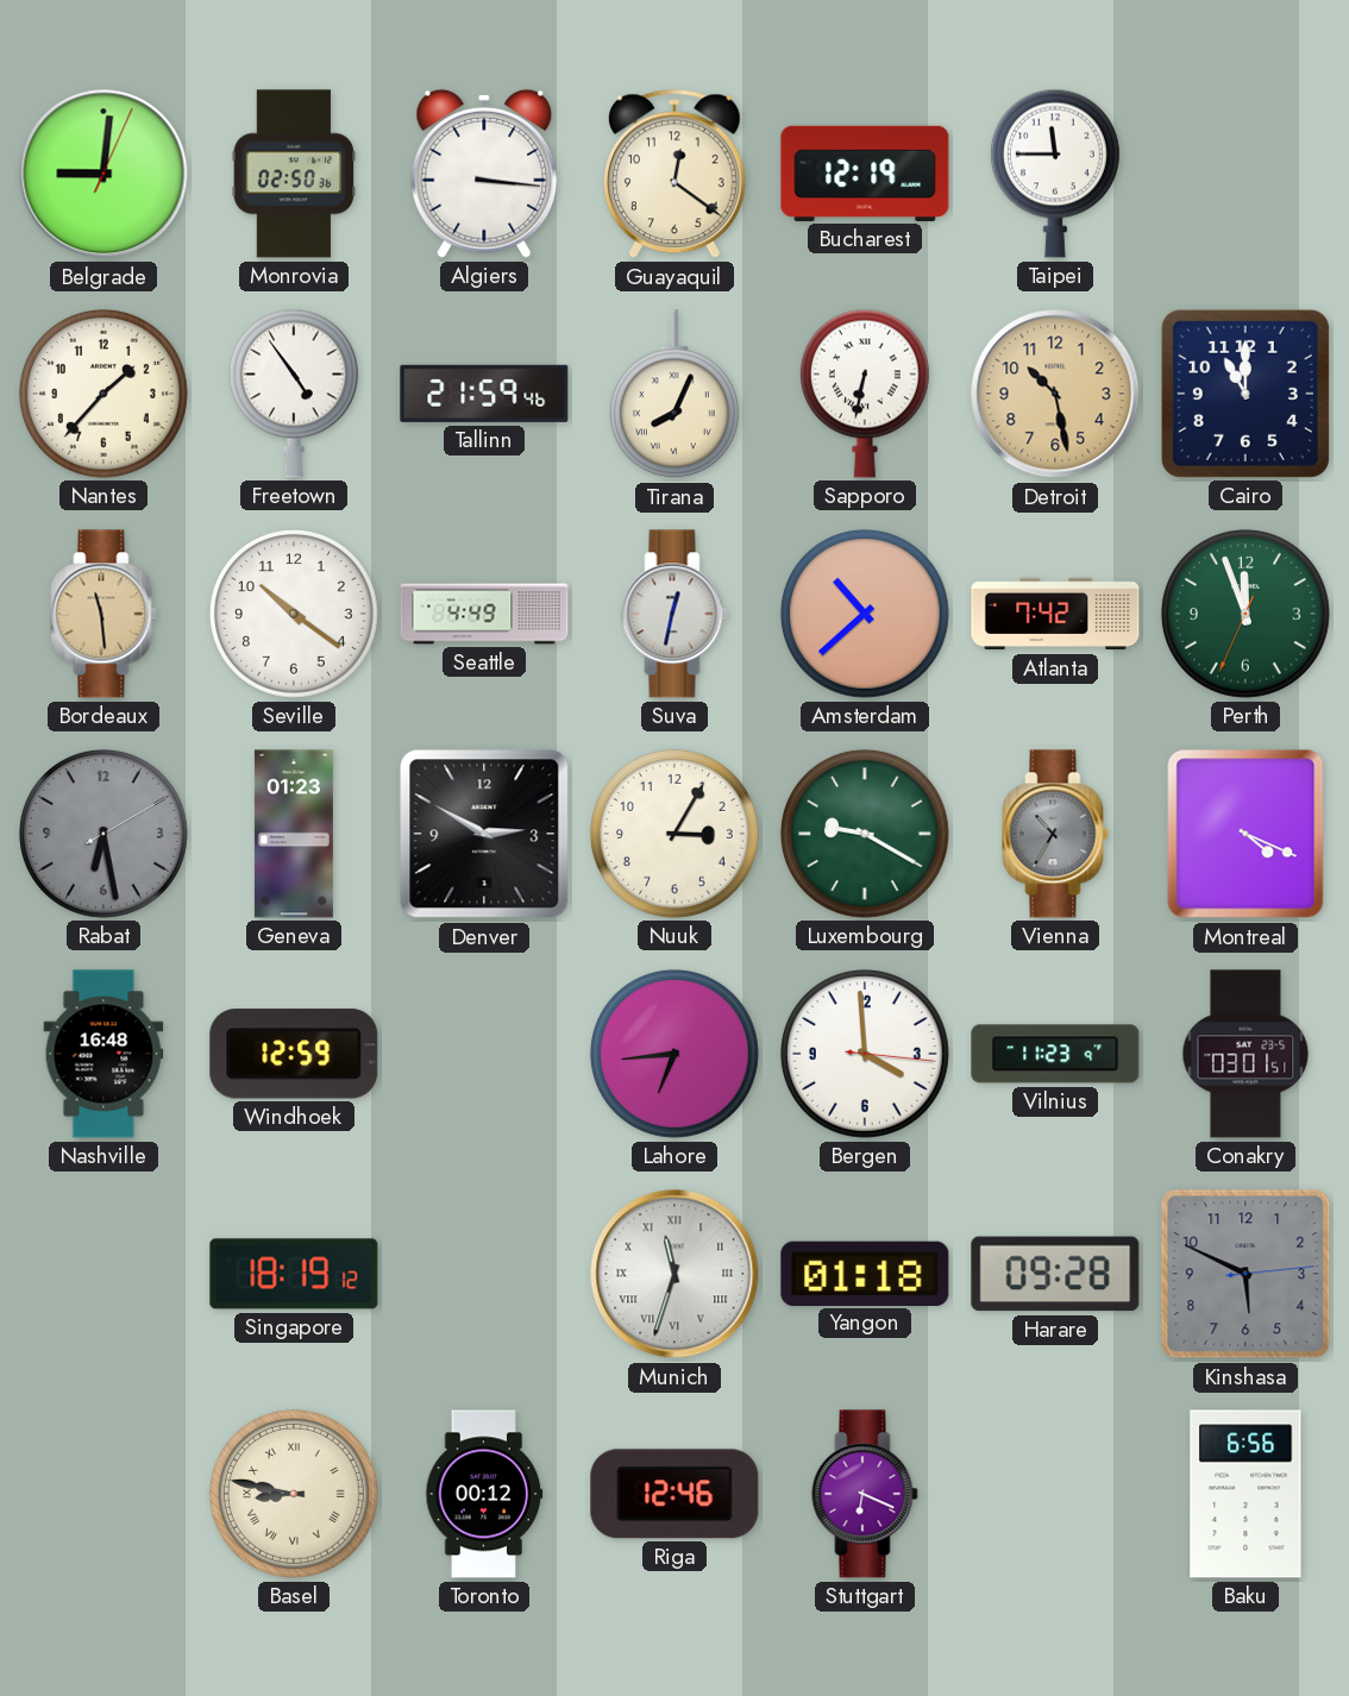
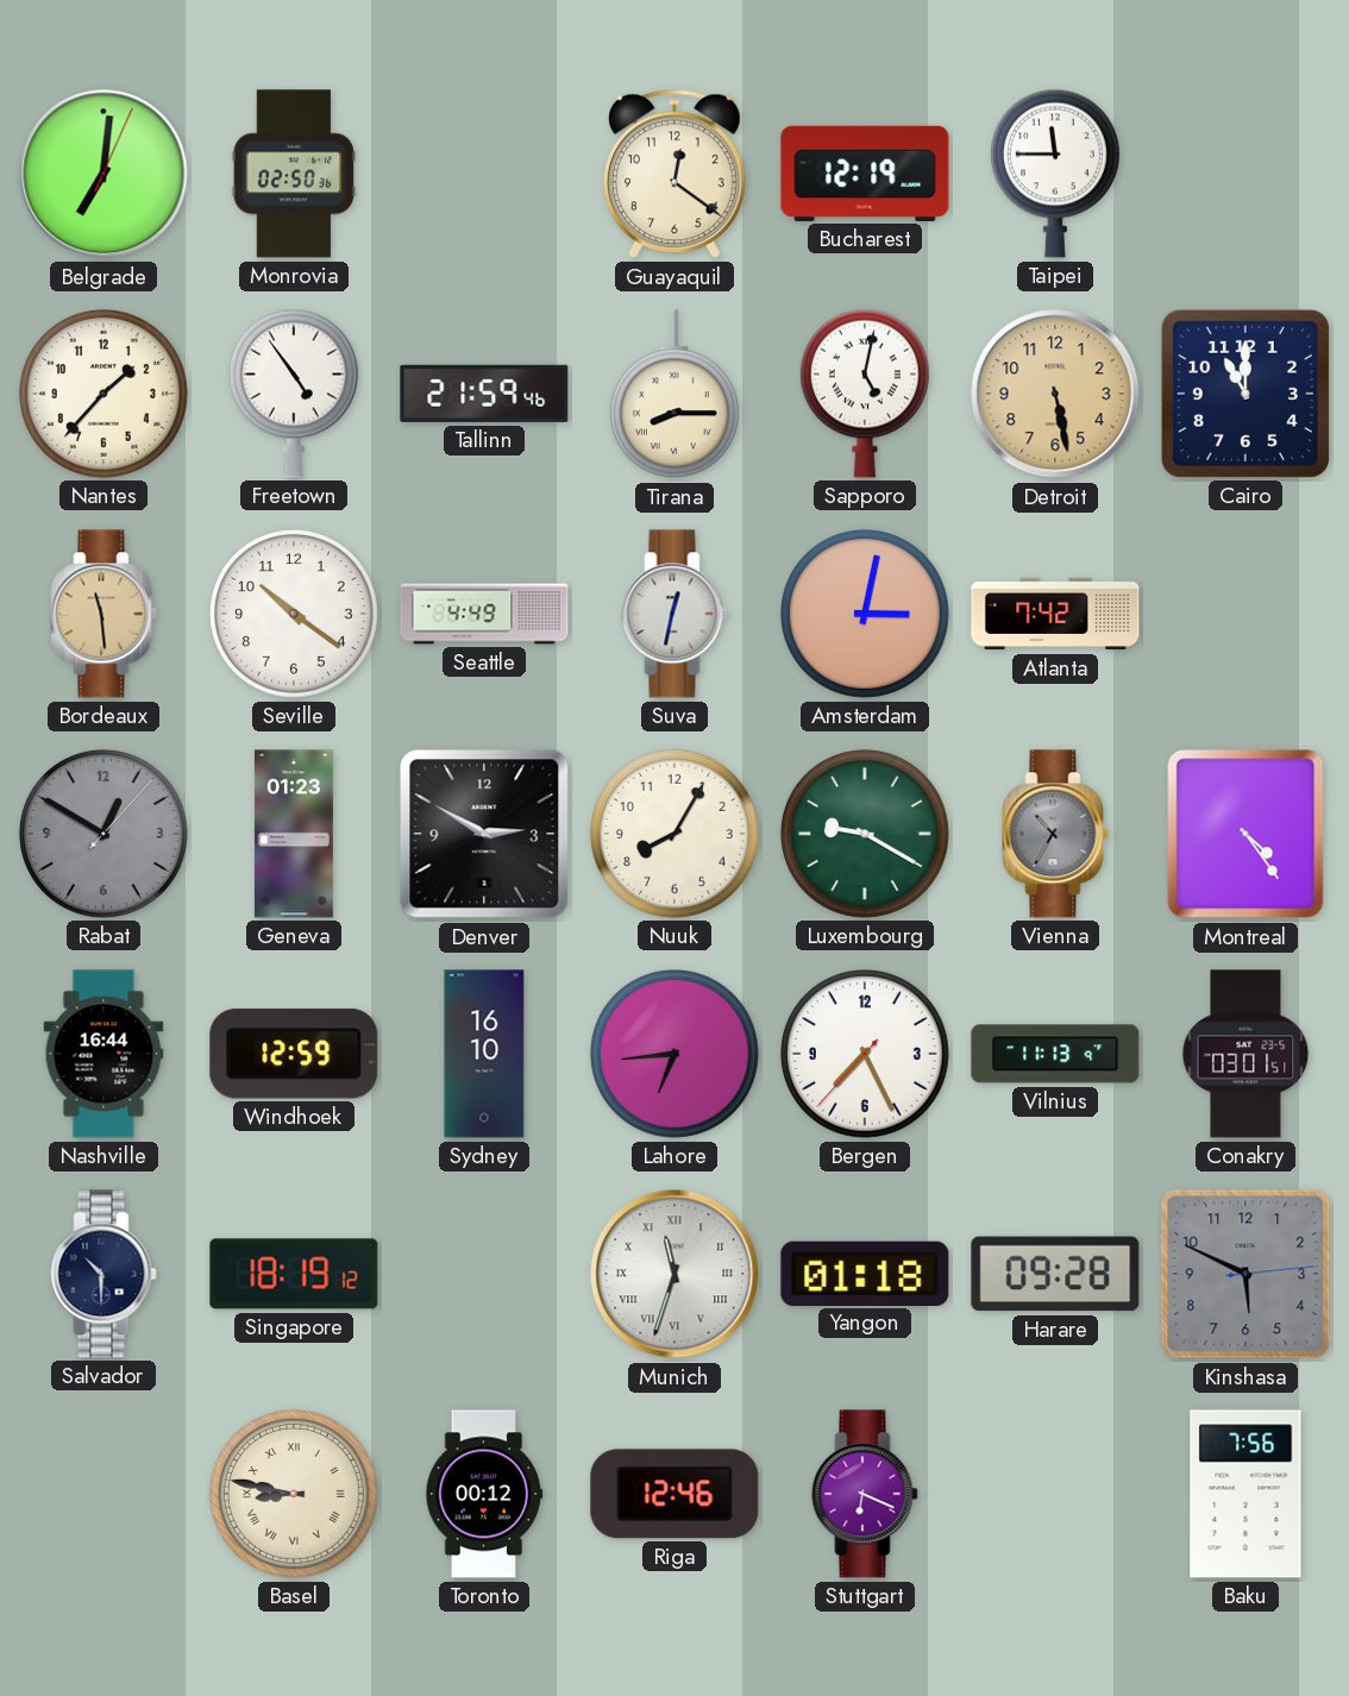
Belgrade: 9:01 -> 7:01
Algiers: 3:16 -> none
Tirana: 8:04 -> 8:15
Sapporo: 6:32 -> 5:02
Detroit: 10:28 -> 5:28
Amsterdam: 10:38 -> 3:02
Perth: 11:56 -> none
Rabat: 6:28 -> 12:50
Nuuk: 3:05 -> 8:05
Montreal: 4:19 -> 4:24
Nashville: 16:48 -> 16:44
Sydney: none -> 16:10
Bergen: 3:59 -> 7:25
Vilnius: 11:23 -> 11:13
Salvador: none -> 10:30
Baku: 6:56 -> 7:56
